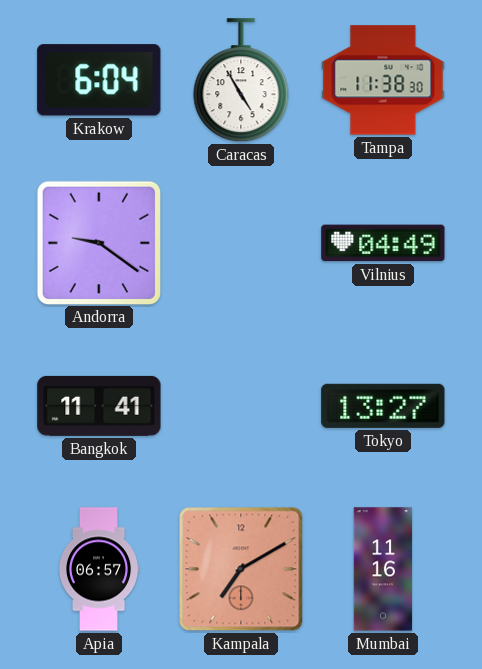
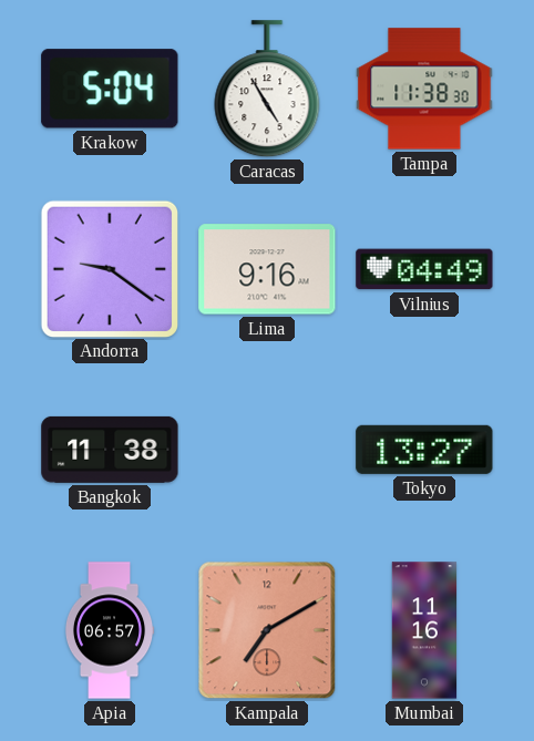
Krakow: 6:04 -> 5:04
Lima: none -> 9:16
Bangkok: 11:41 -> 11:38
